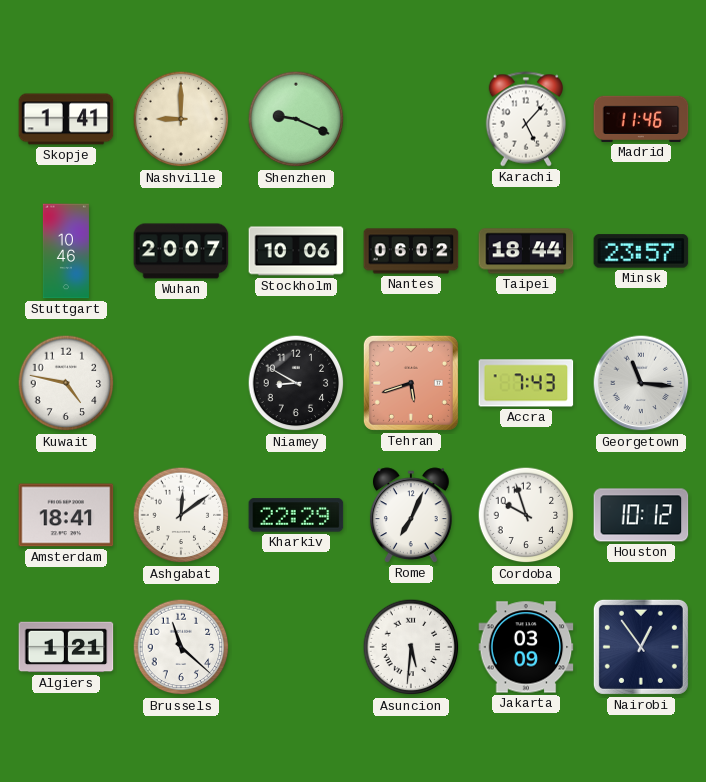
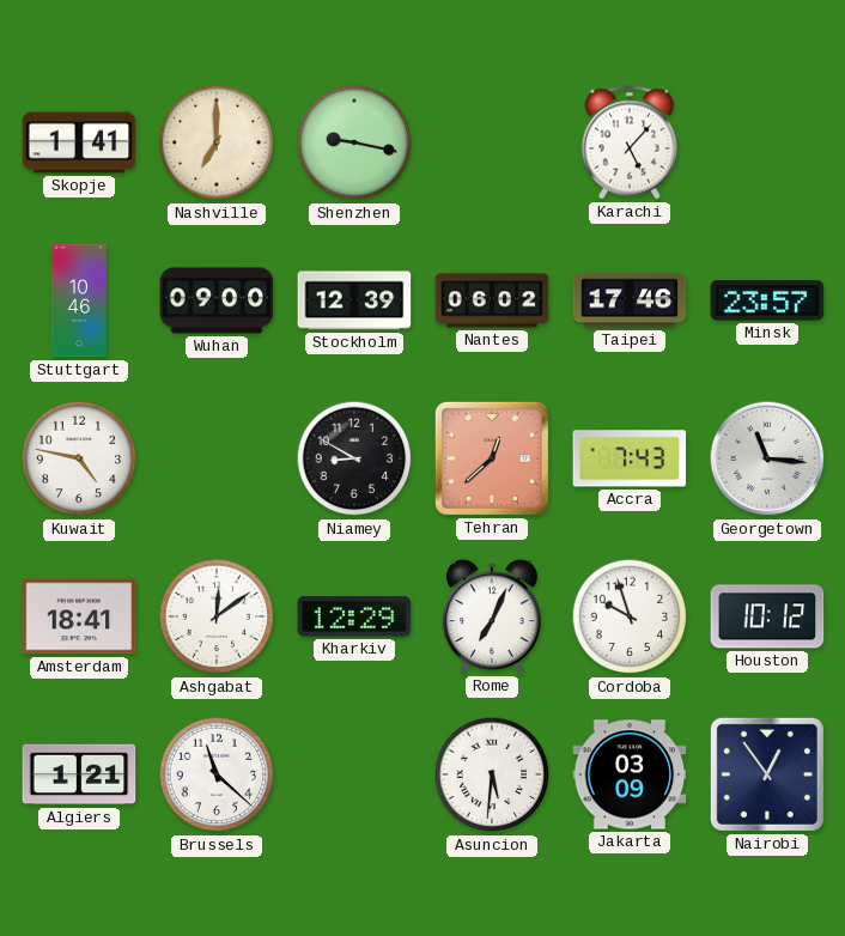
Nashville: 9:00 -> 7:00
Shenzhen: 9:19 -> 9:17
Madrid: 11:46 -> none
Wuhan: 20:07 -> 09:00
Stockholm: 10:06 -> 12:39
Taipei: 18:44 -> 17:46
Tehran: 5:42 -> 12:38
Kharkiv: 22:29 -> 12:29
